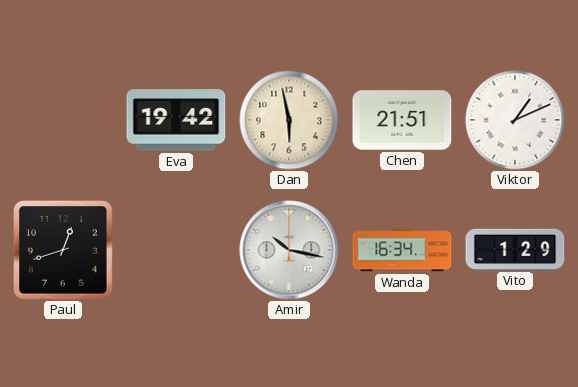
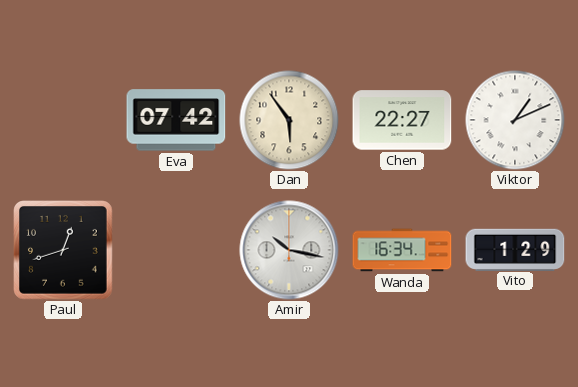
Eva: 19:42 -> 07:42
Dan: 5:58 -> 5:54
Chen: 21:51 -> 22:27
